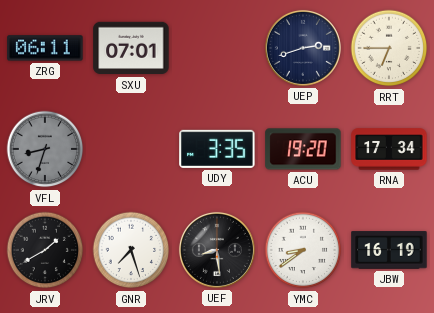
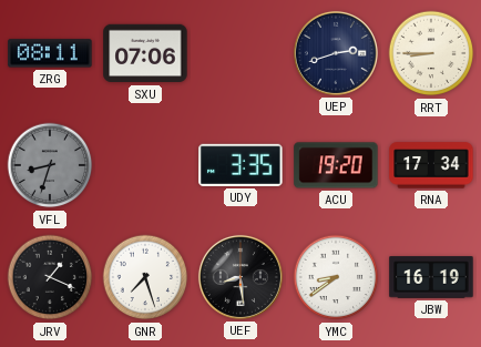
ZRG: 06:11 -> 08:11
SXU: 07:01 -> 07:06
RRT: 6:45 -> 8:45
JRV: 1:40 -> 1:19
